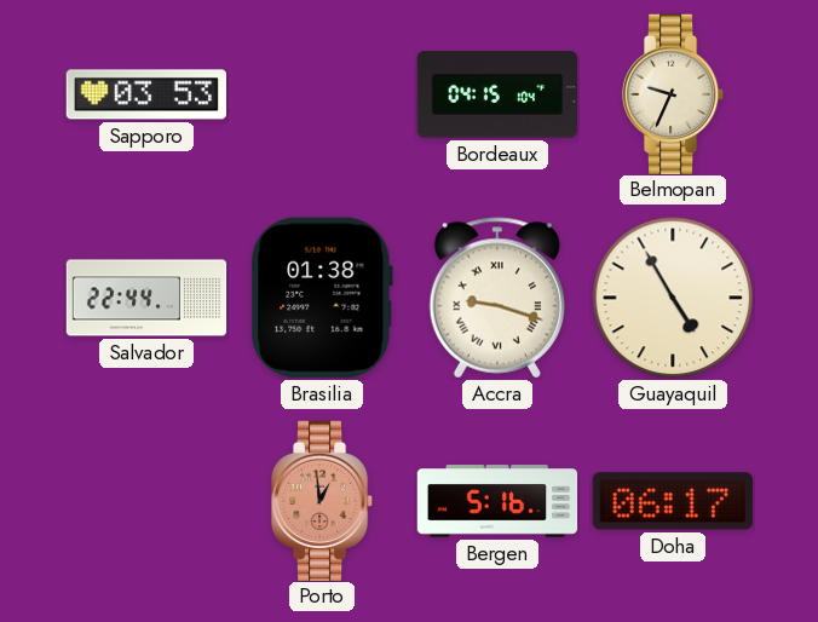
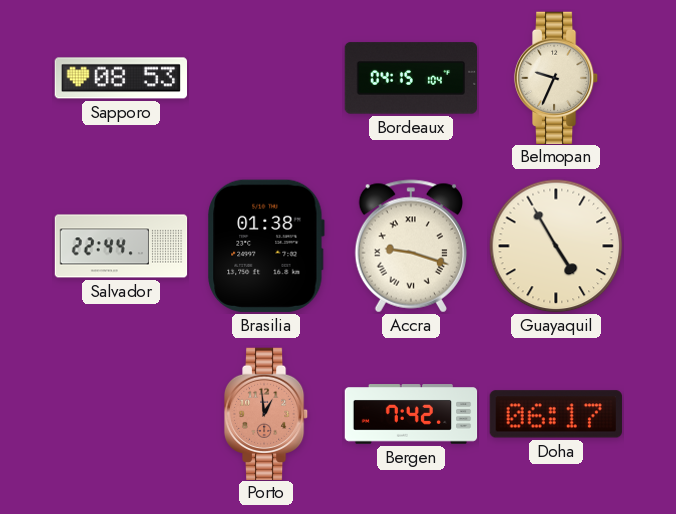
Sapporo: 03:53 -> 08:53
Bergen: 5:16 -> 7:42
